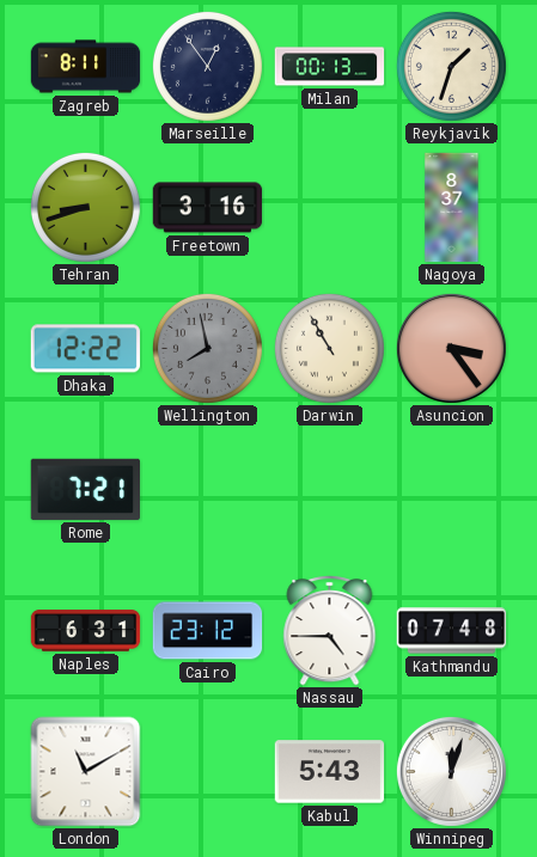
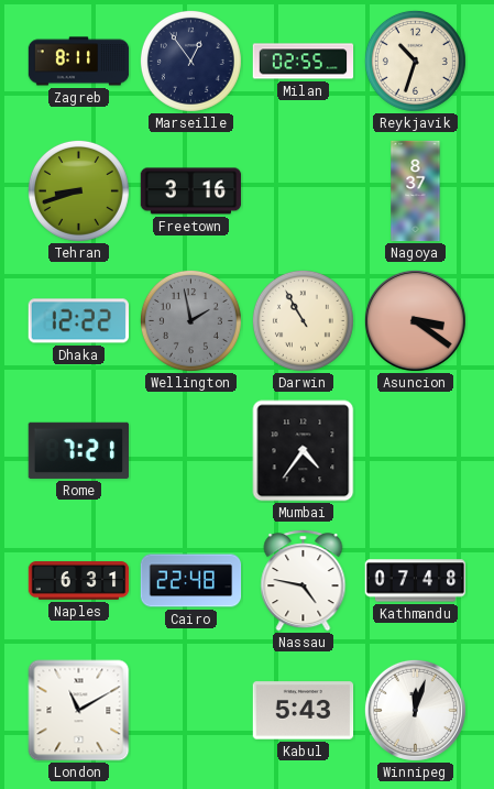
Milan: 00:13 -> 02:55
Reykjavik: 1:33 -> 10:33
Wellington: 7:58 -> 1:58
Asuncion: 3:24 -> 3:21
Mumbai: none -> 4:36
Cairo: 23:12 -> 22:48
Nassau: 4:45 -> 4:47
